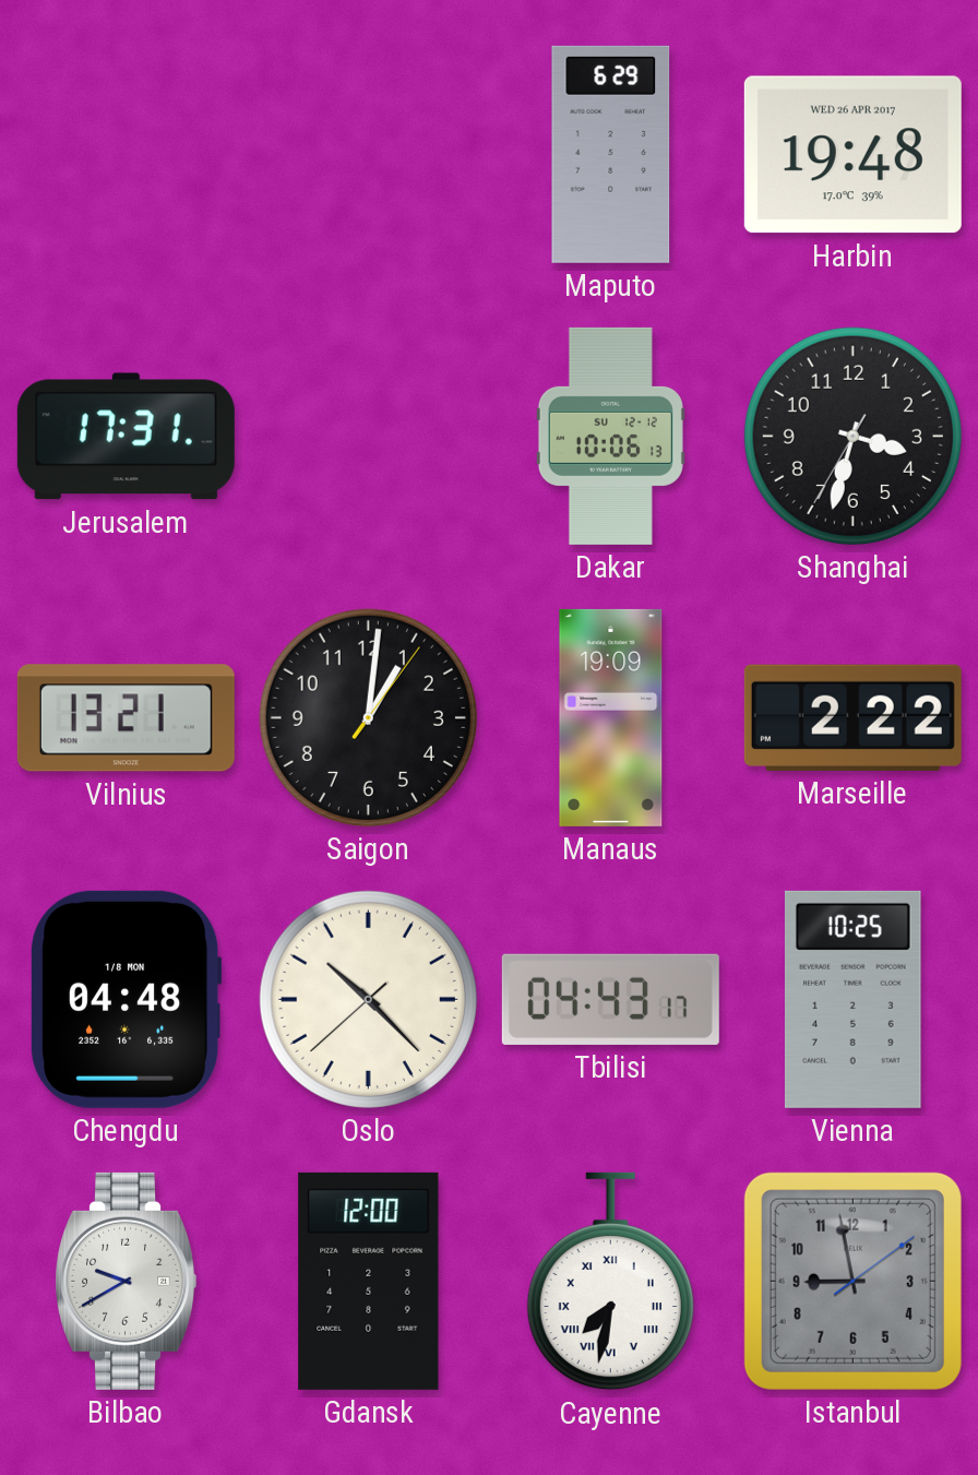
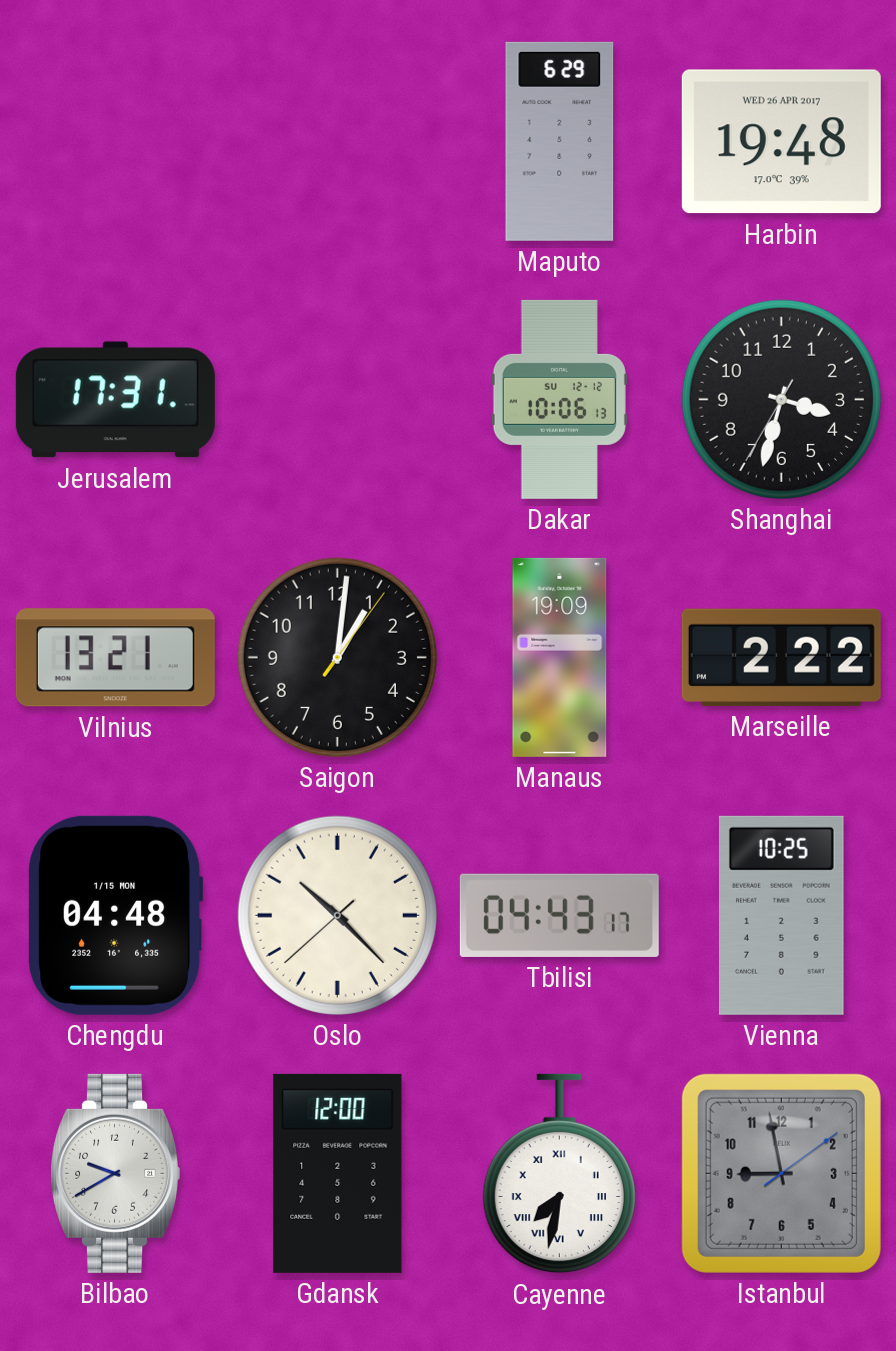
Chengdu date: 1/8 MON -> 1/15 MON
